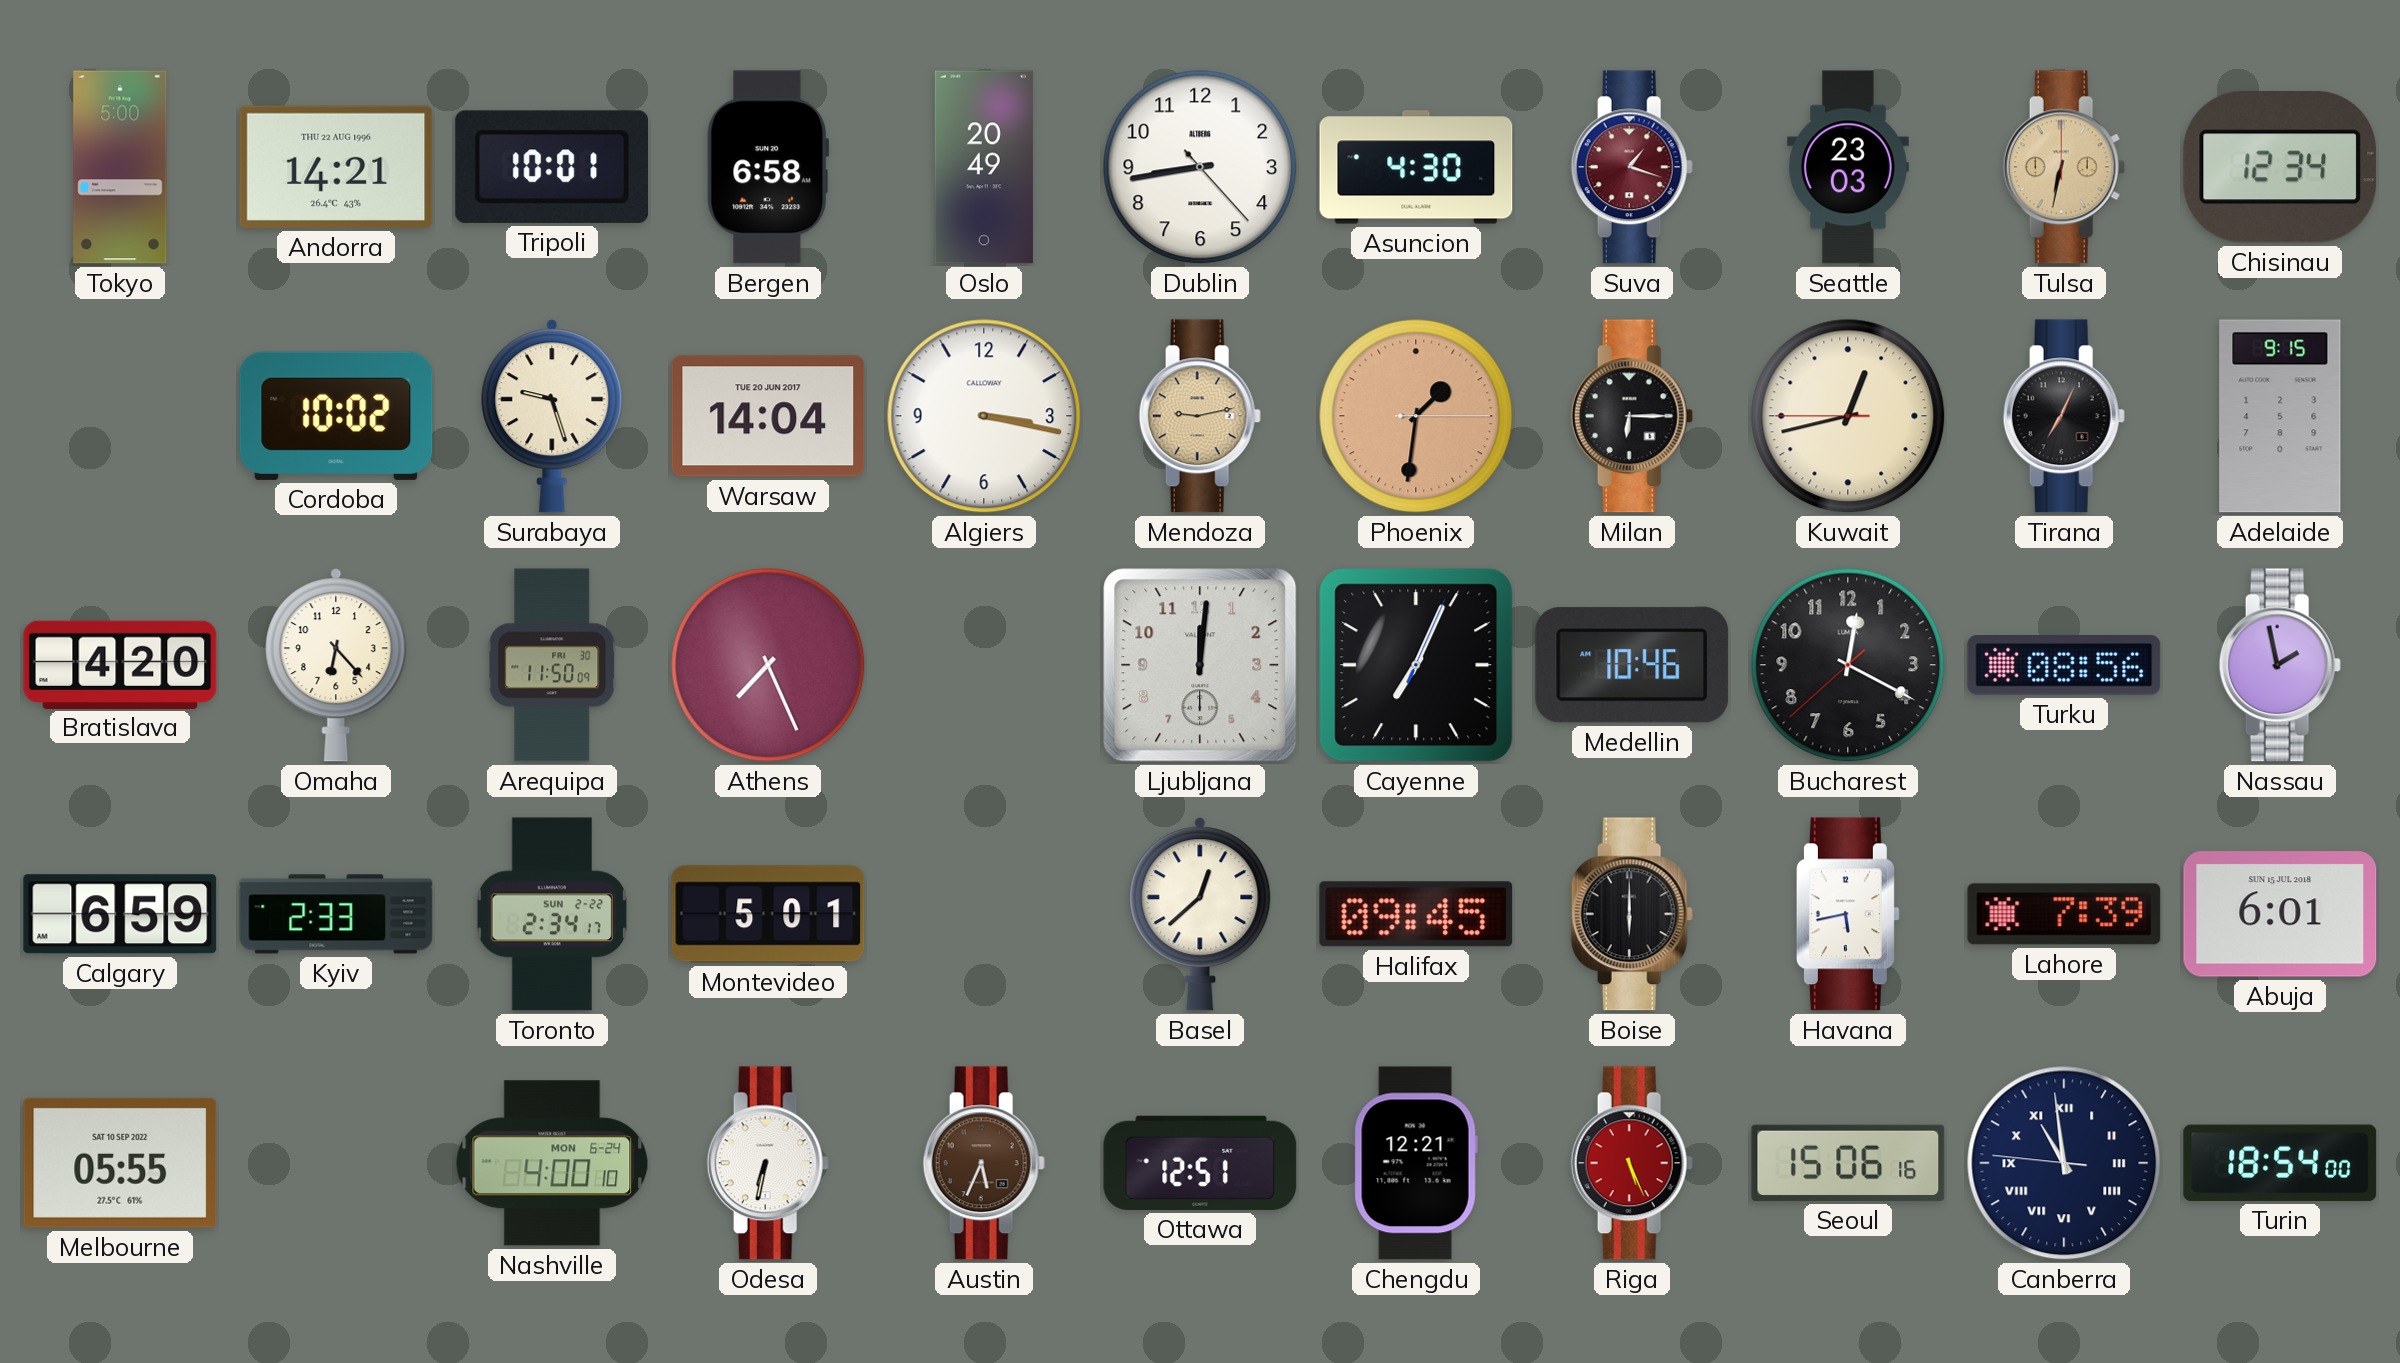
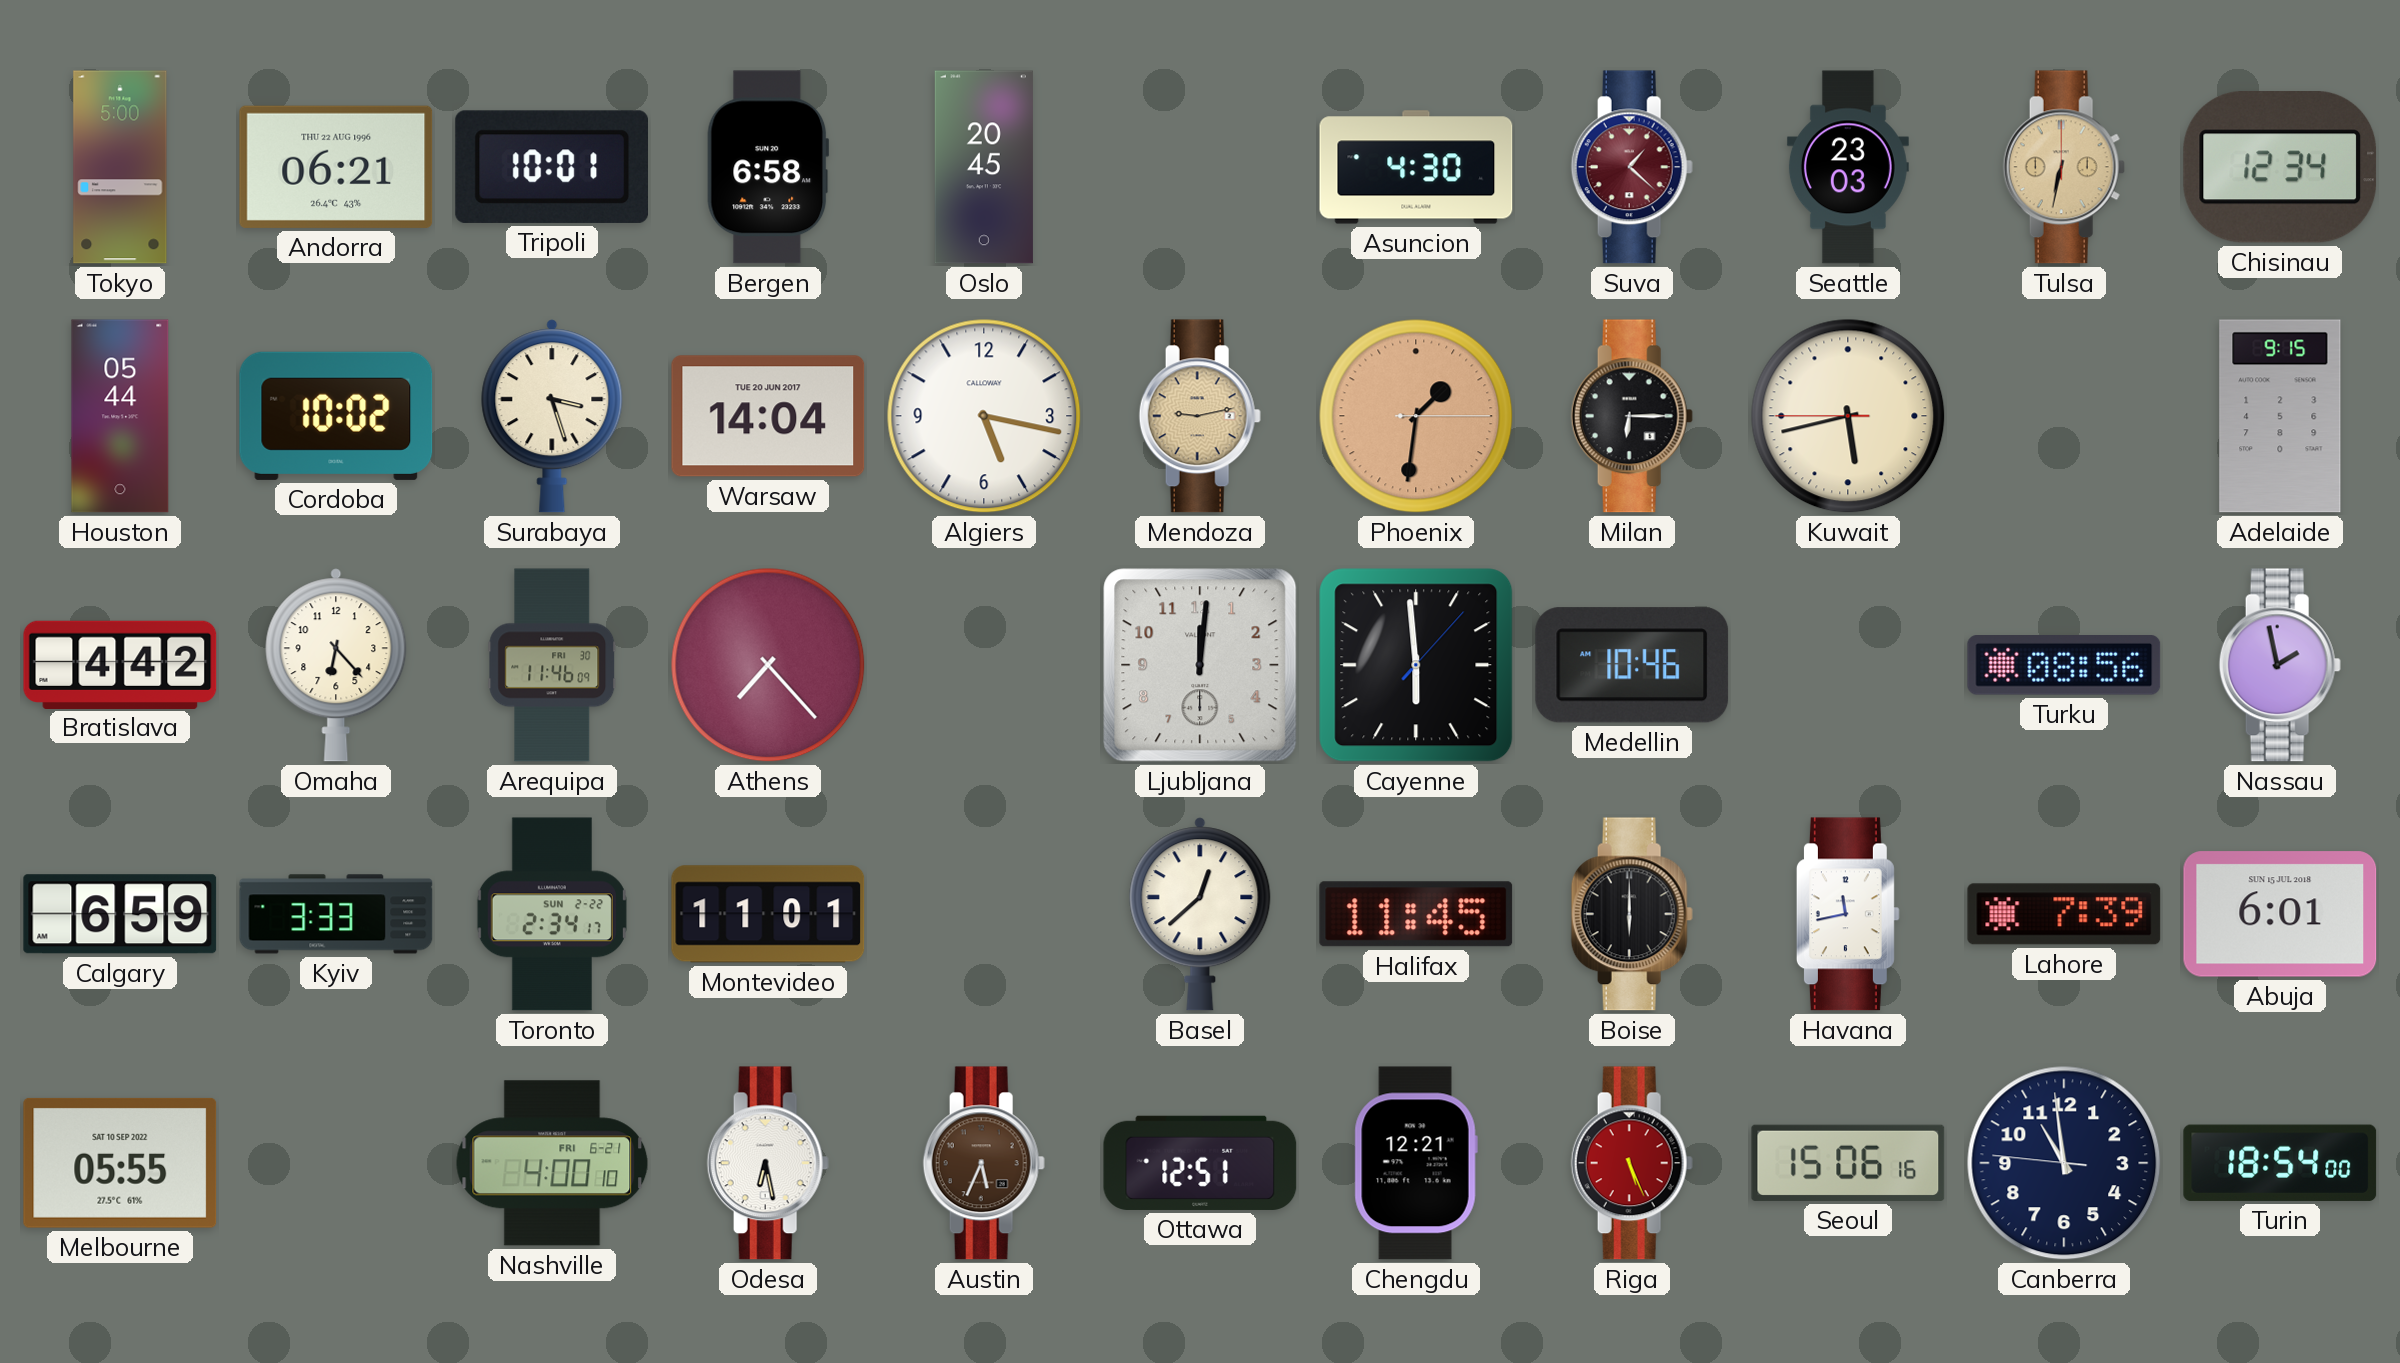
Andorra: 14:21 -> 06:21
Oslo: 20:49 -> 20:45
Dublin: 8:43 -> none
Suva: 1:18 -> 1:22
Houston: none -> 05:44
Surabaya: 9:27 -> 3:27
Algiers: 3:17 -> 5:17
Kuwait: 12:42 -> 5:42
Tirana: 7:04 -> none
Bratislava: 4:20 -> 4:42
Arequipa: 11:50 -> 11:46
Athens: 7:26 -> 7:23
Cayenne: 7:04 -> 5:59
Bucharest: 12:19 -> none
Kyiv: 2:33 -> 3:33
Montevideo: 5:01 -> 11:01
Halifax: 09:45 -> 11:45
Havana: 5:43 -> 11:43
Nashville date: MON 6-24 -> FRI 6-21
Odesa: 6:32 -> 6:28
Canberra numerals: Roman -> Arabic
